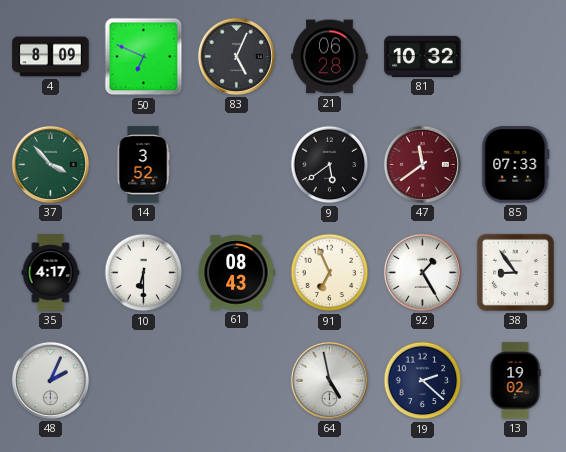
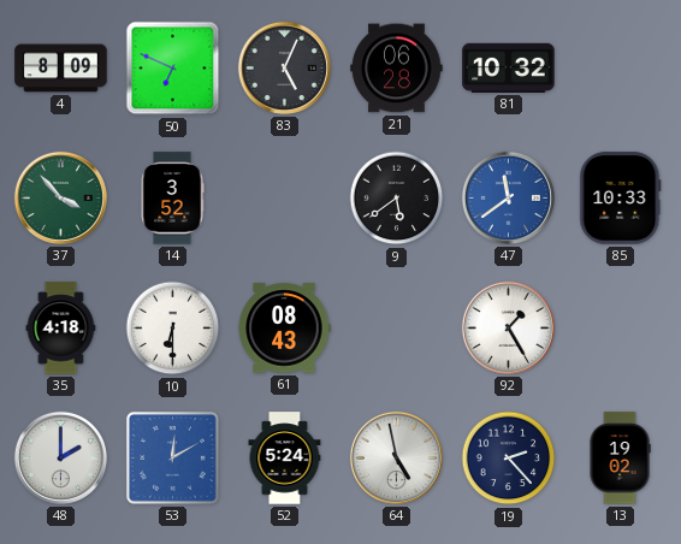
47 dial: burgundy -> blue
85: 07:33 -> 10:33
35: 4:17 -> 4:18
91: 6:56 -> none
38: 8:54 -> none
48: 2:04 -> 2:00
53: none -> 12:10
52: none -> 5:24
19: 2:22 -> 2:23
